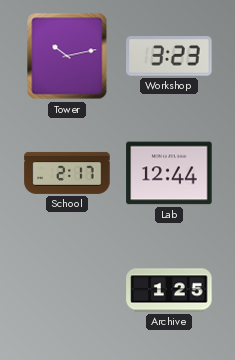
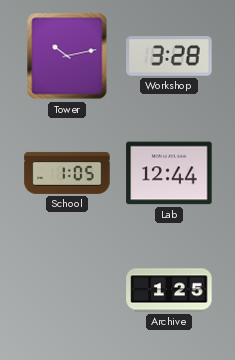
Workshop: 3:23 -> 3:28
School: 2:17 -> 1:05
